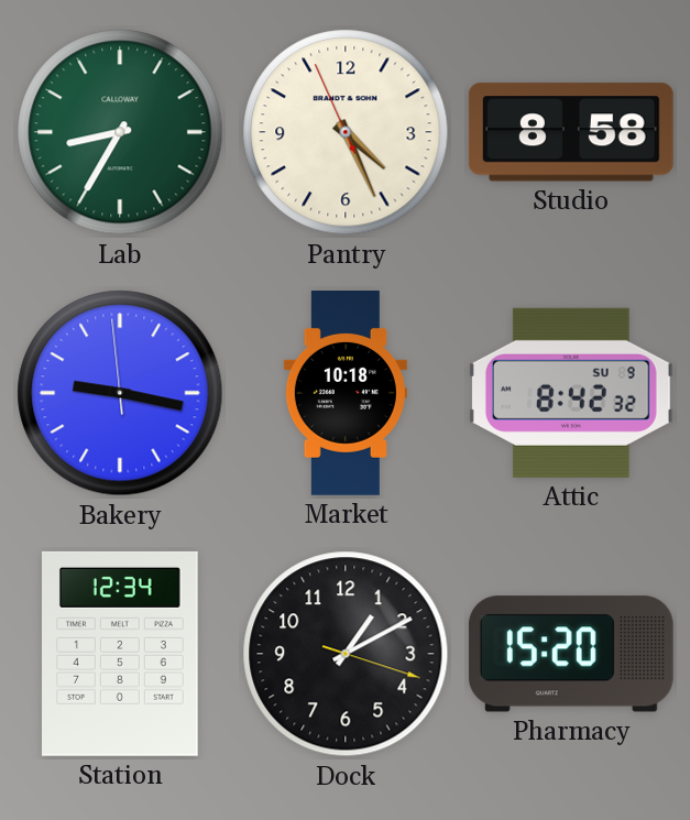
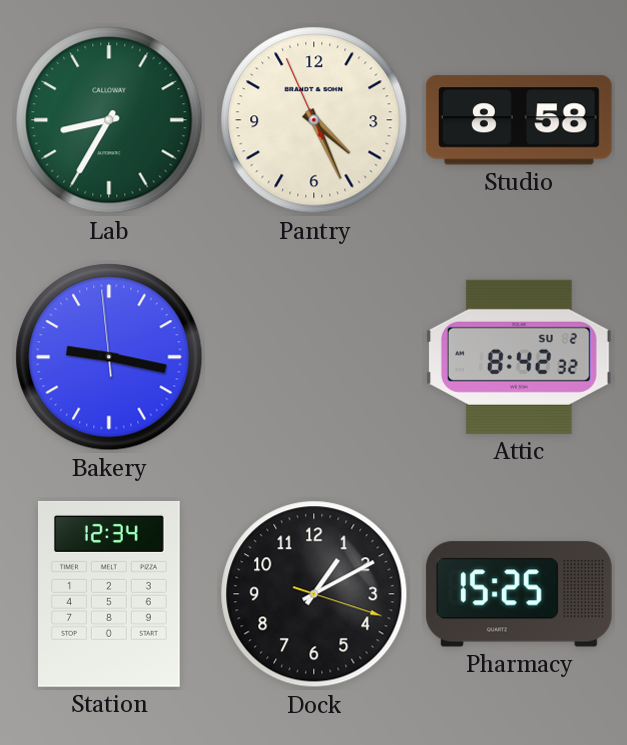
Market: 10:18 -> none
Attic date: SU 9 -> SU 2
Pharmacy: 15:20 -> 15:25
